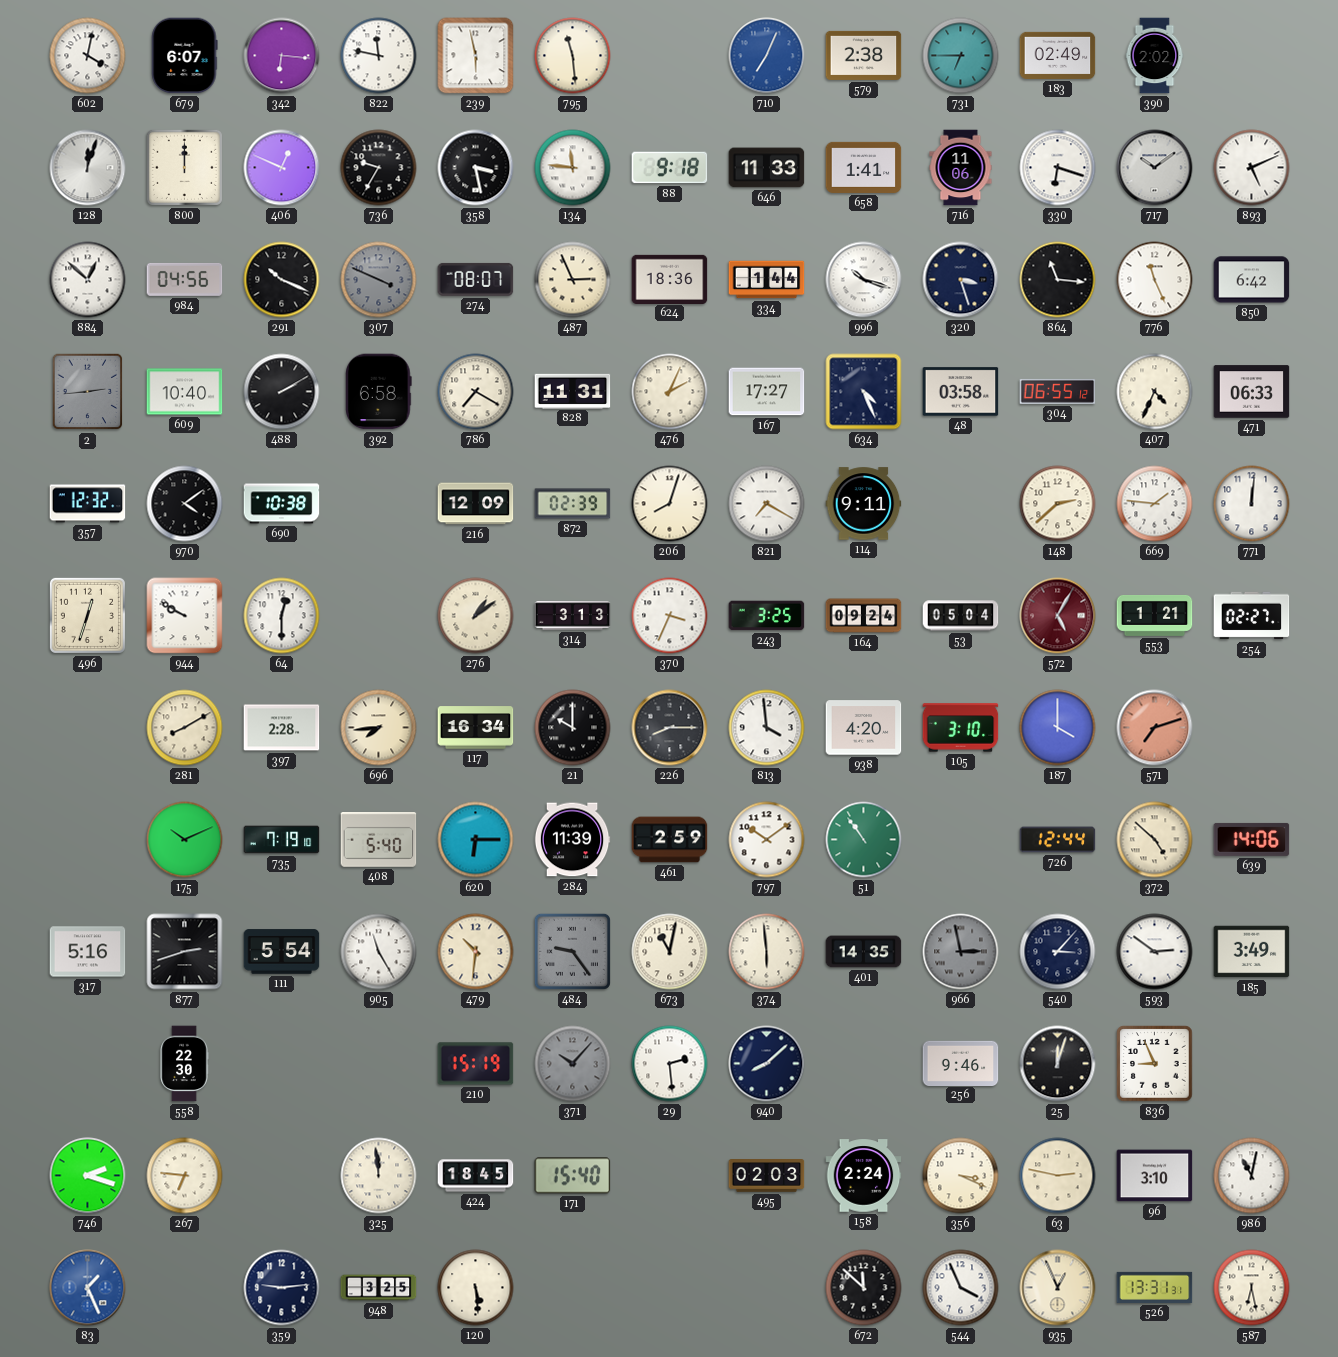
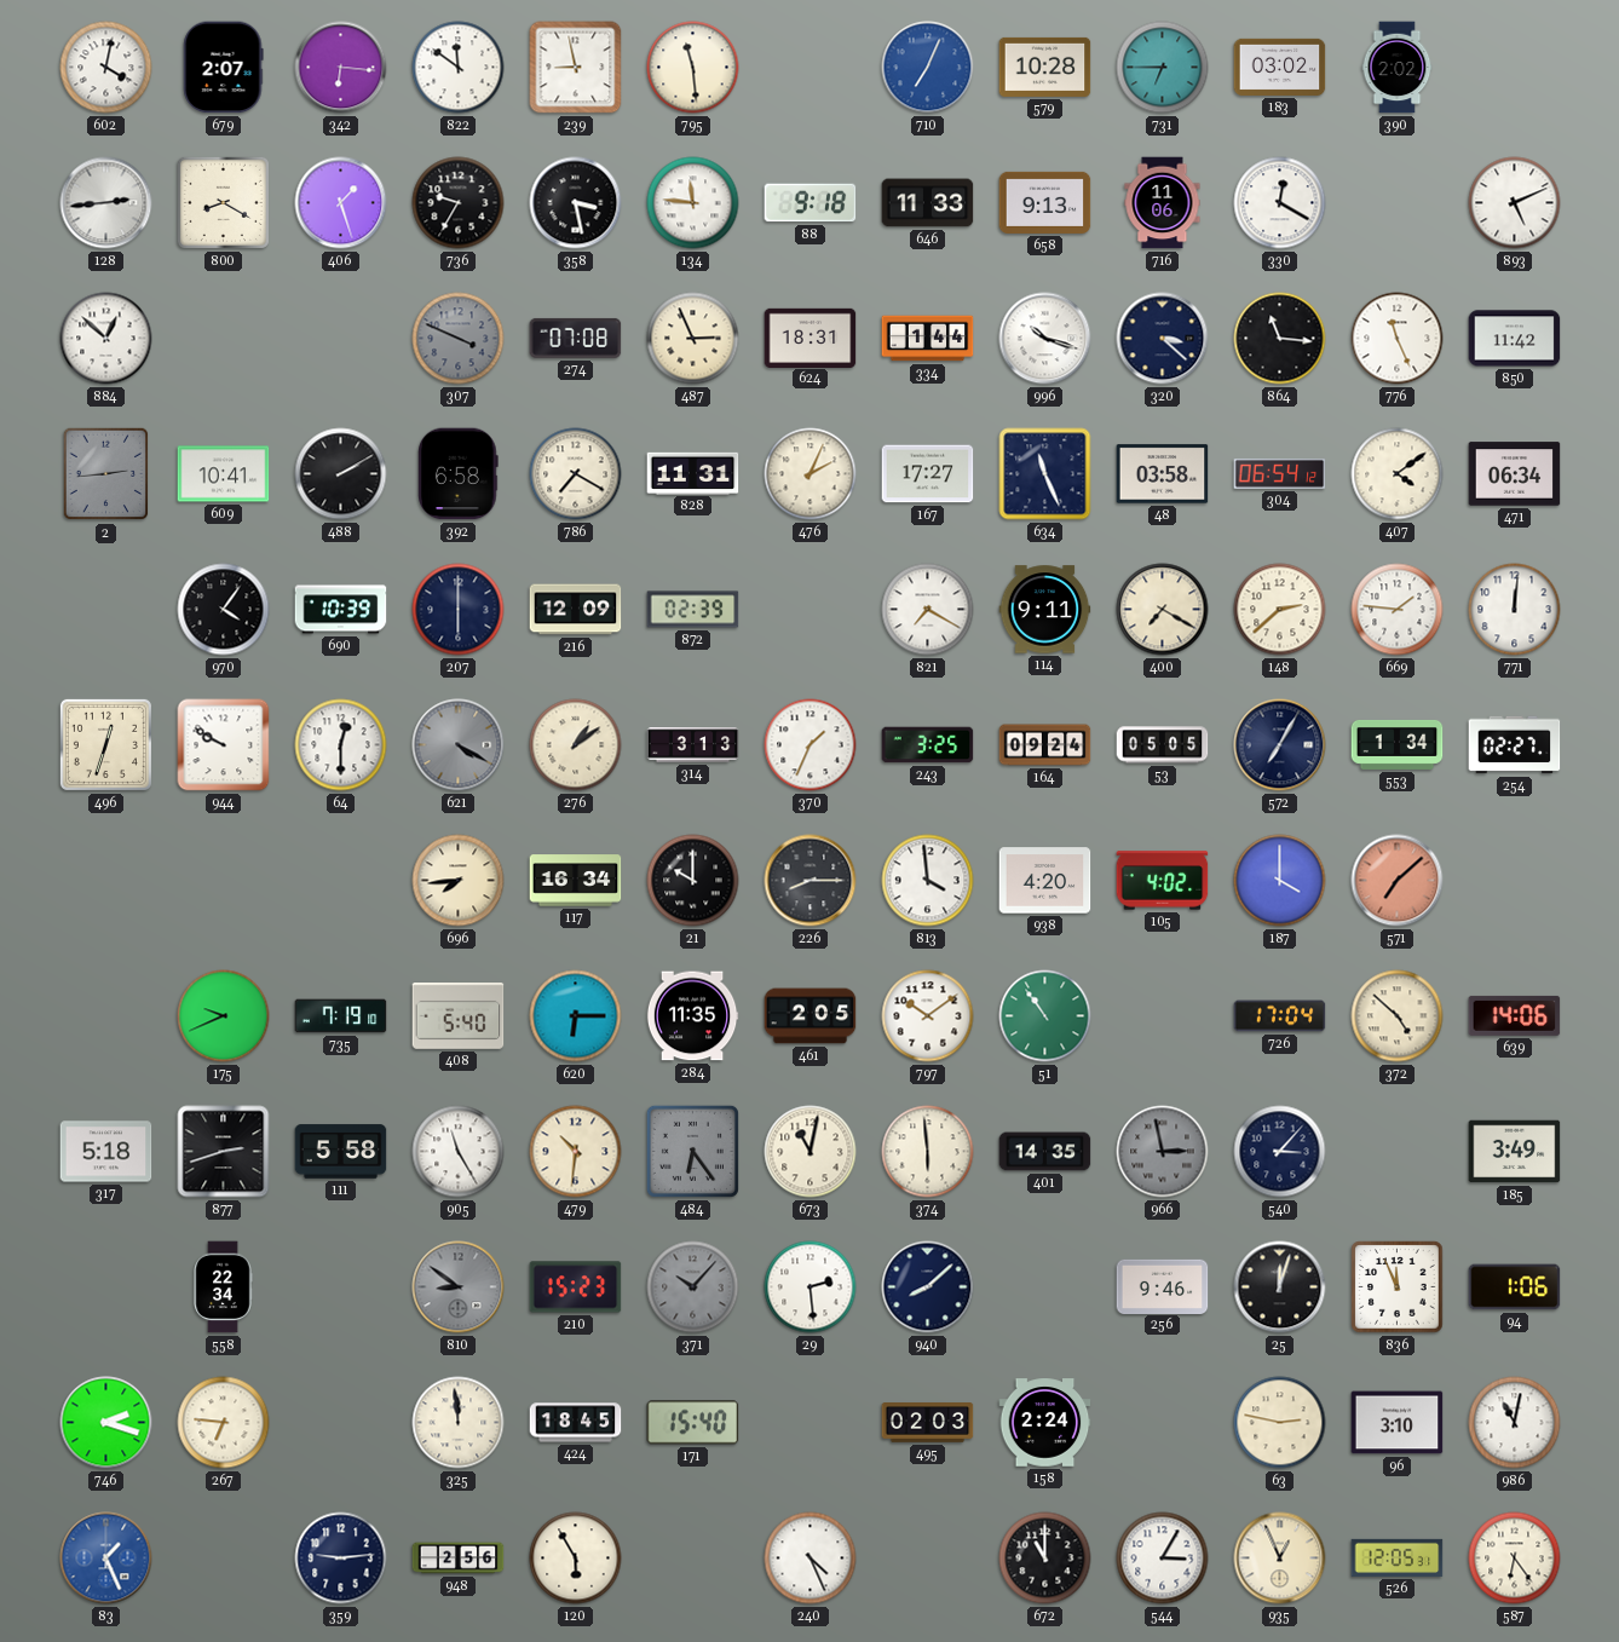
679: 6:07 -> 2:07
822: 11:47 -> 11:51
239: 5:58 -> 8:58
579: 2:38 -> 10:28
183: 02:49 -> 03:02
128: 12:03 -> 2:44
800: 12:00 -> 8:20
406: 12:49 -> 1:27
658: 1:41 -> 9:13
330: 6:18 -> 12:20
717: 10:09 -> none
984: 04:56 -> none
291: 10:19 -> none
274: 08:07 -> 07:08
624: 18:36 -> 18:31
320: 3:27 -> 3:22
850: 6:42 -> 11:42
609: 10:40 -> 10:41
634: 4:26 -> 11:26
304: 06:55 -> 06:54
407: 4:34 -> 4:09
471: 06:33 -> 06:34
357: 12:32 -> none
970: 4:09 -> 4:06
690: 10:38 -> 10:39
207: none -> 6:00
206: 8:03 -> none
400: none -> 7:20
621: none -> 4:20
370: 3:34 -> 1:34
53: 05:04 -> 05:05
572: 5:05 -> 7:05
572 dial: burgundy -> navy
553: 1:21 -> 1:34
281: 8:10 -> none
397: 2:28 -> none
105: 3:10 -> 4:02
571: 7:12 -> 7:08
175: 10:11 -> 9:41
284: 11:39 -> 11:35
461: 2:59 -> 2:05
726: 12:44 -> 17:04
317: 5:16 -> 5:18
111: 5:54 -> 5:58
484: 9:24 -> 6:24
593: 2:51 -> none
558: 22:30 -> 22:34
810: none -> 8:51
210: 15:19 -> 15:23
836: 8:56 -> 11:56
94: none -> 1:06
356: 3:19 -> none
948: 3:25 -> 2:56
120: 5:29 -> 5:55
240: none -> 4:26
672: 11:52 -> 11:00
544: 3:56 -> 3:05
526: 13:31 -> 12:05
587: 6:28 -> 6:24
